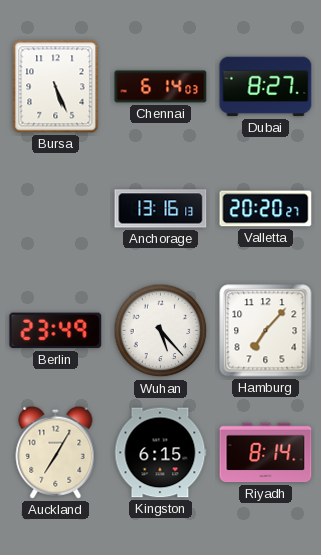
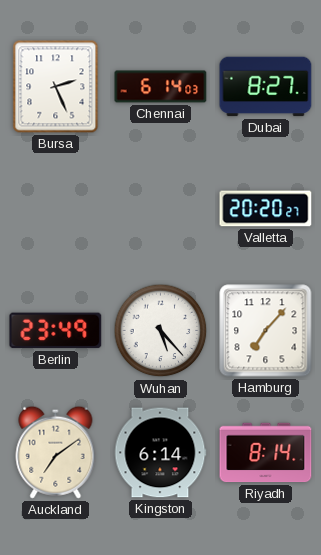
Bursa: 5:26 -> 2:26
Anchorage: 13:16 -> none
Auckland: 7:05 -> 7:09
Kingston: 6:15 -> 6:14
